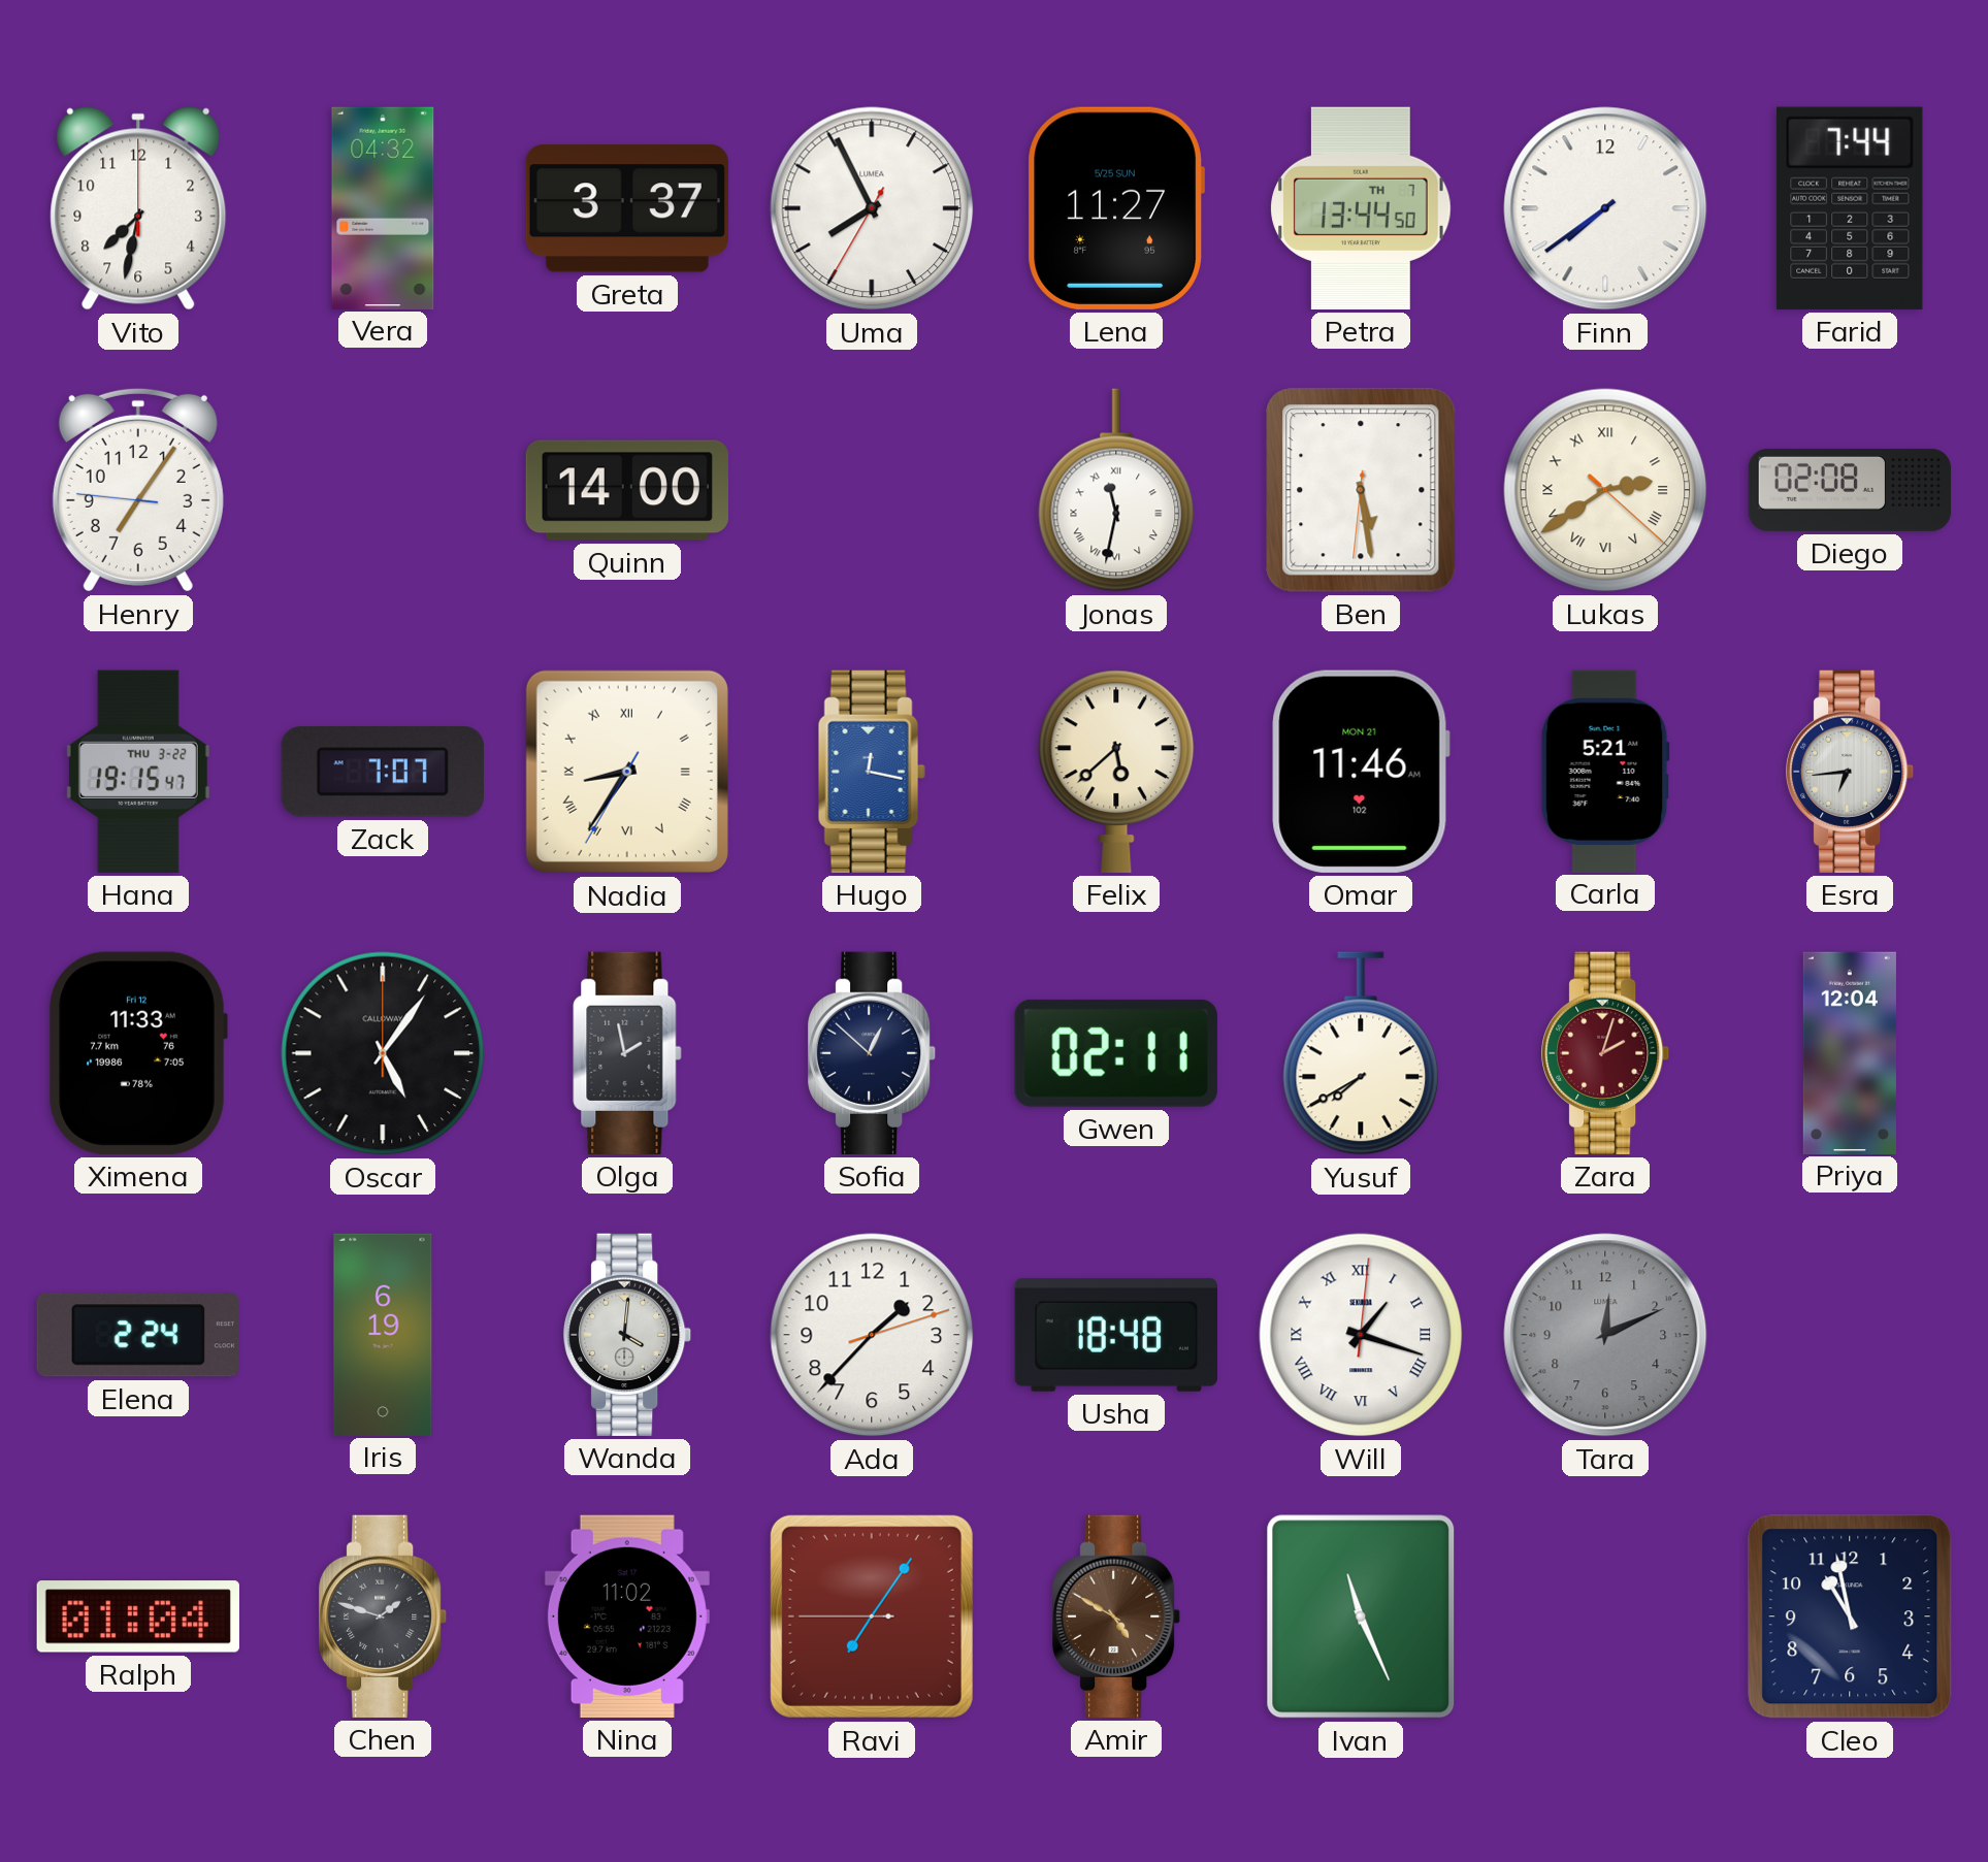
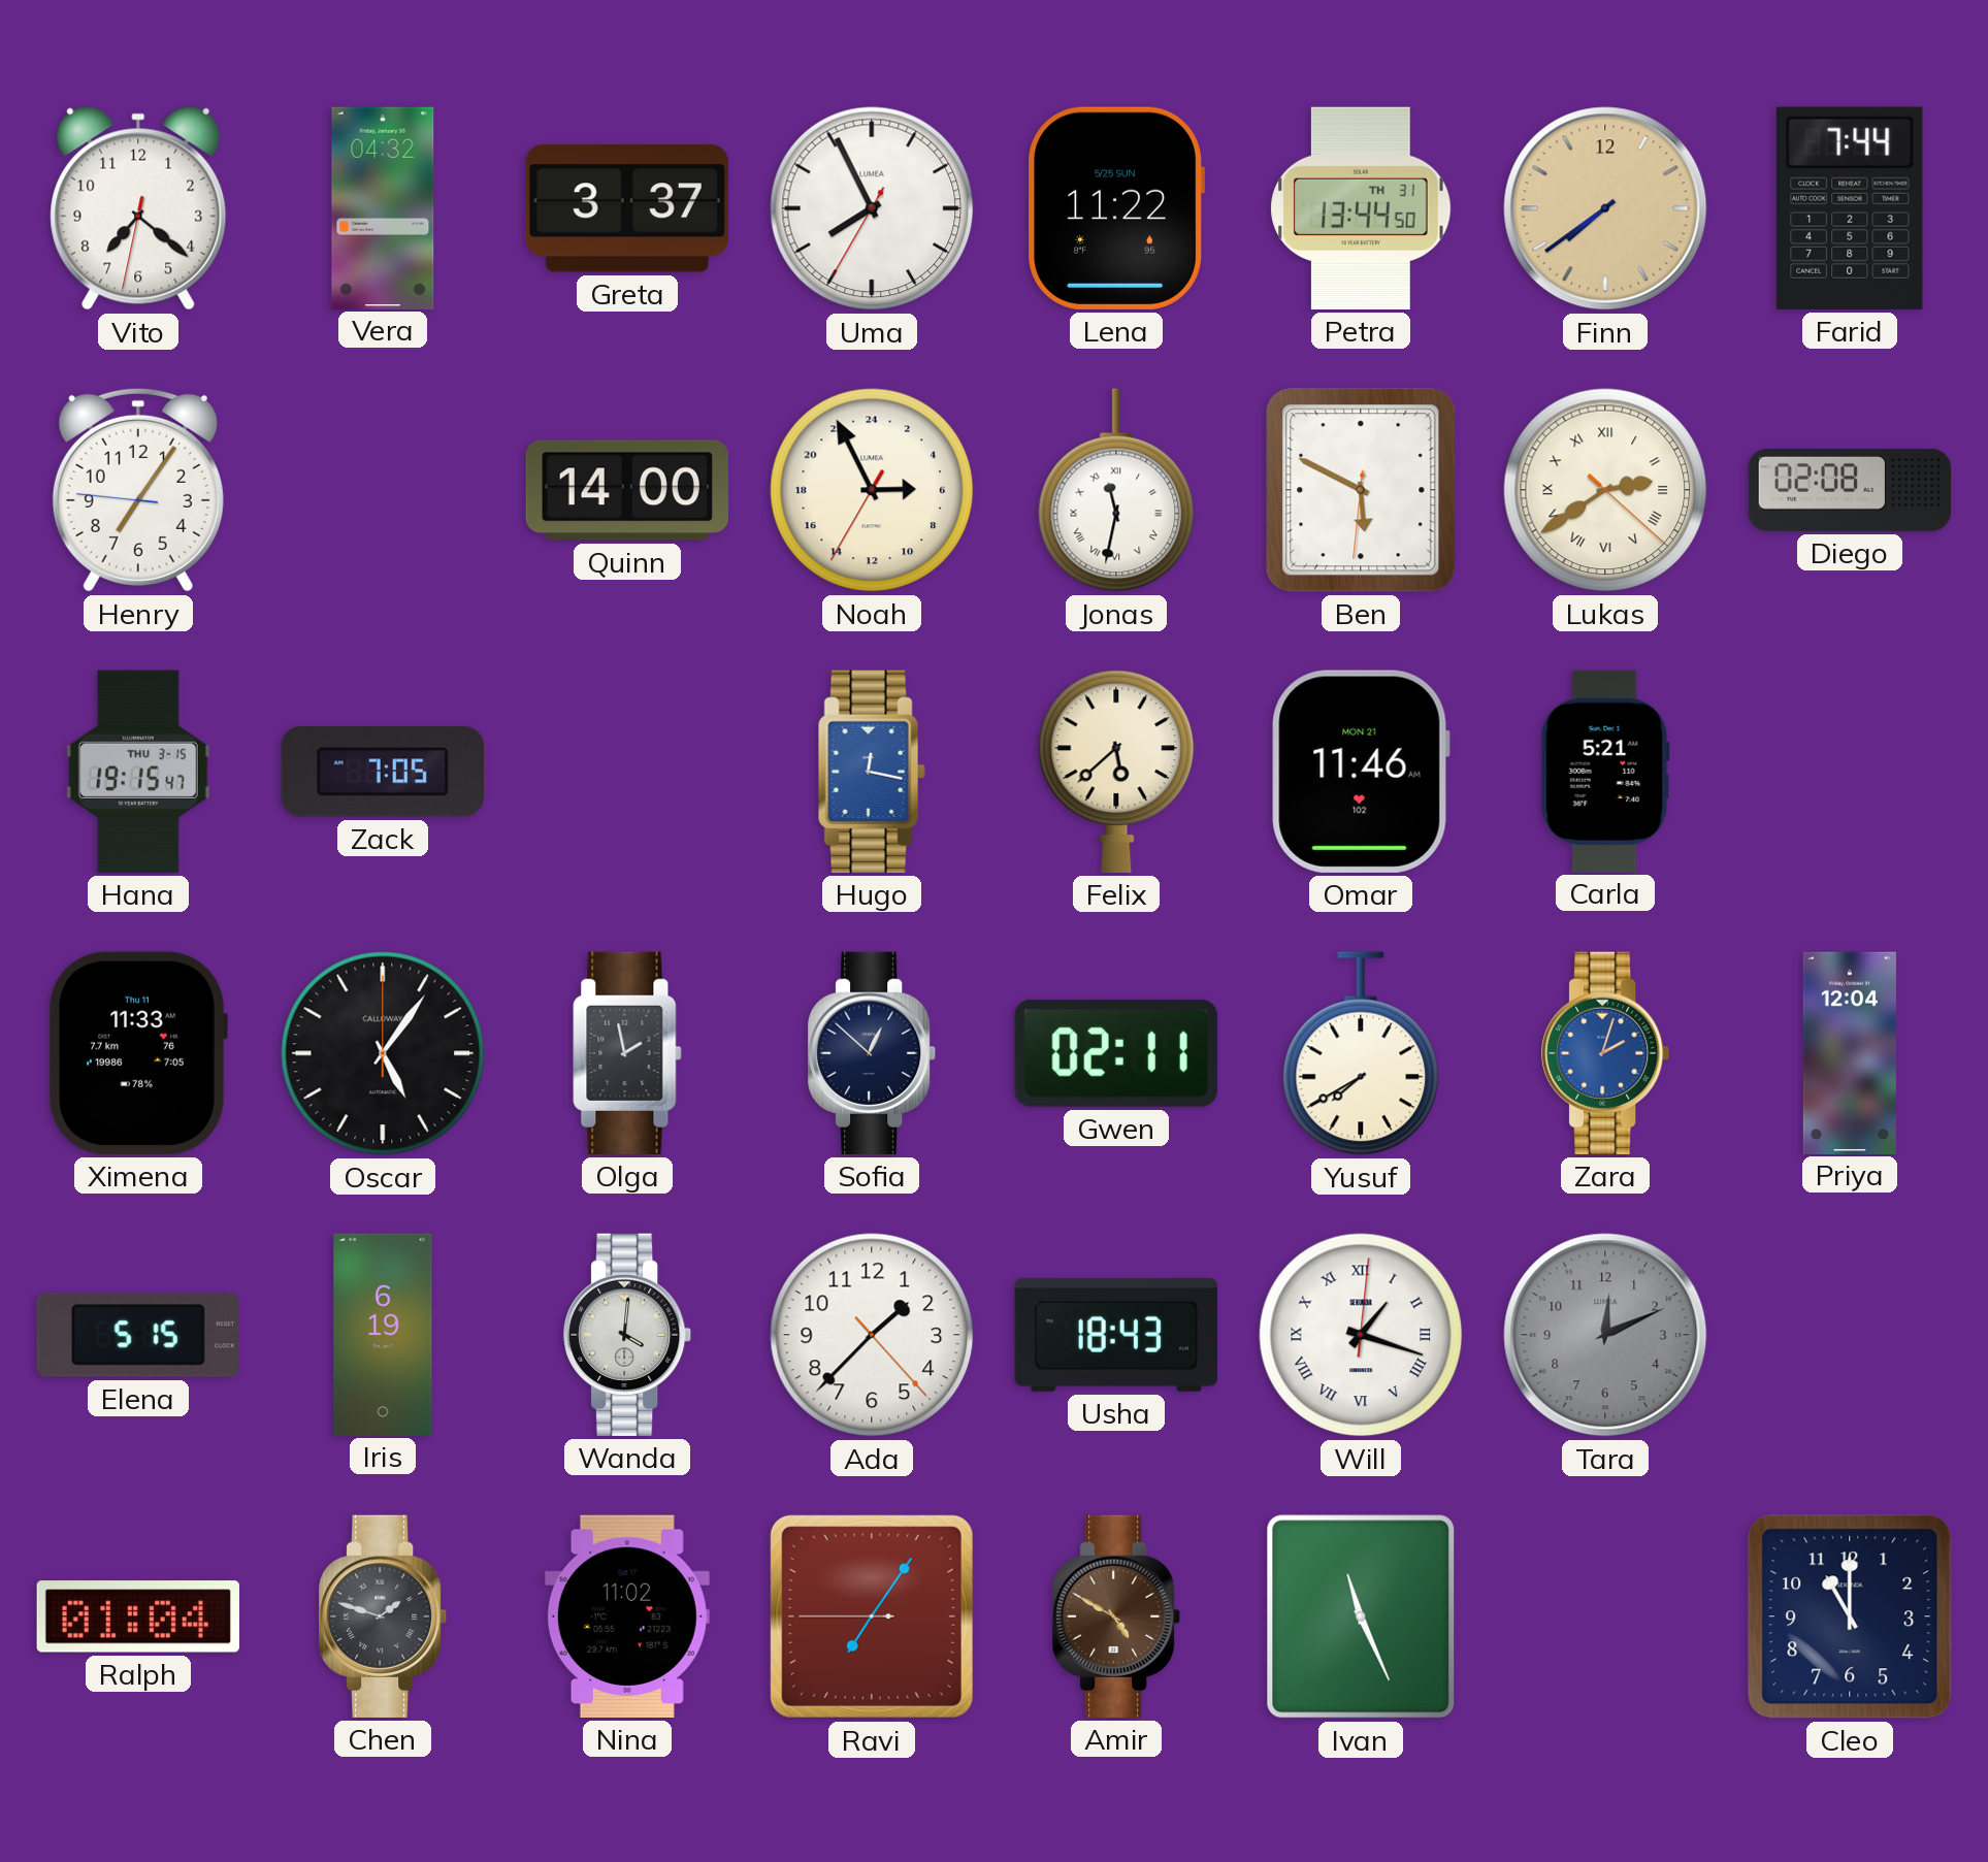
Vito: 7:32 -> 7:21
Lena: 11:27 -> 11:22
Petra date: TH 7 -> TH 31
Finn dial: white -> champagne
Noah: none -> 5:55
Ben: 5:28 -> 5:49
Hana date: THU 3-22 -> THU 3-15
Zack: 7:07 -> 7:05
Nadia: 8:35 -> none
Esra: 6:44 -> none
Ximena date: Fri 12 -> Thu 11
Zara dial: burgundy -> blue
Elena: 2:24 -> 5:15
Ada: 1:37:12 -> 1:37:23
Usha: 18:48 -> 18:43
Cleo: 10:58 -> 11:00
